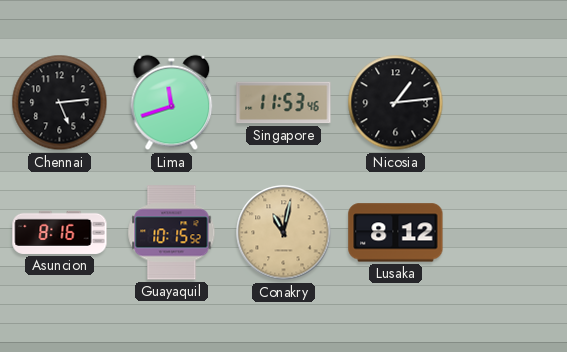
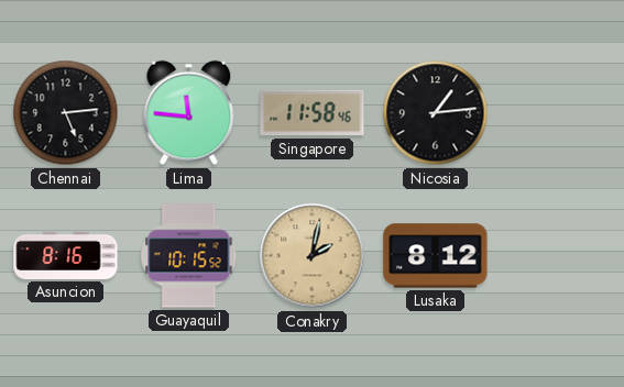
Lima: 11:42 -> 11:46
Singapore: 11:53 -> 11:58
Conakry: 11:02 -> 2:02
